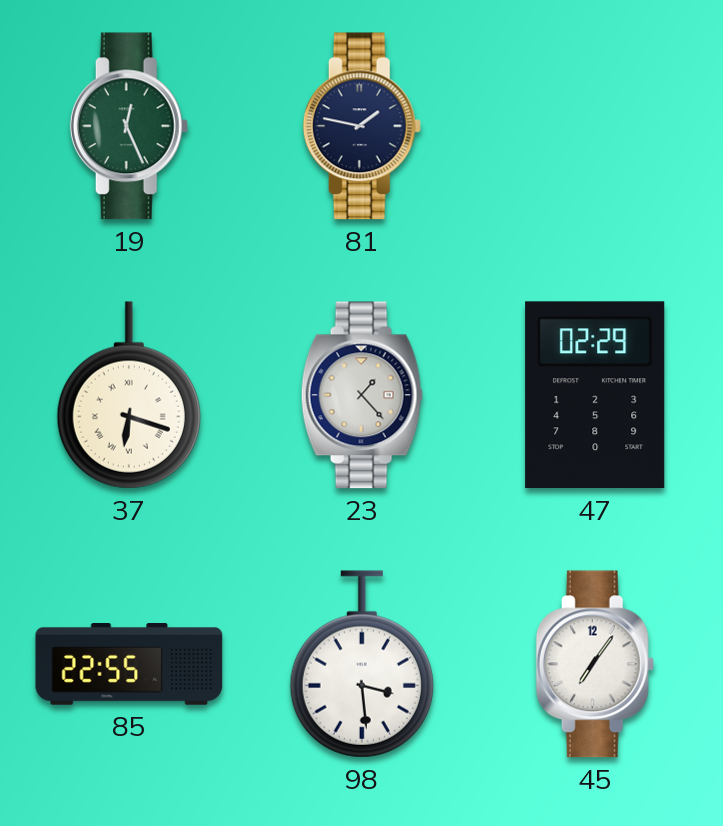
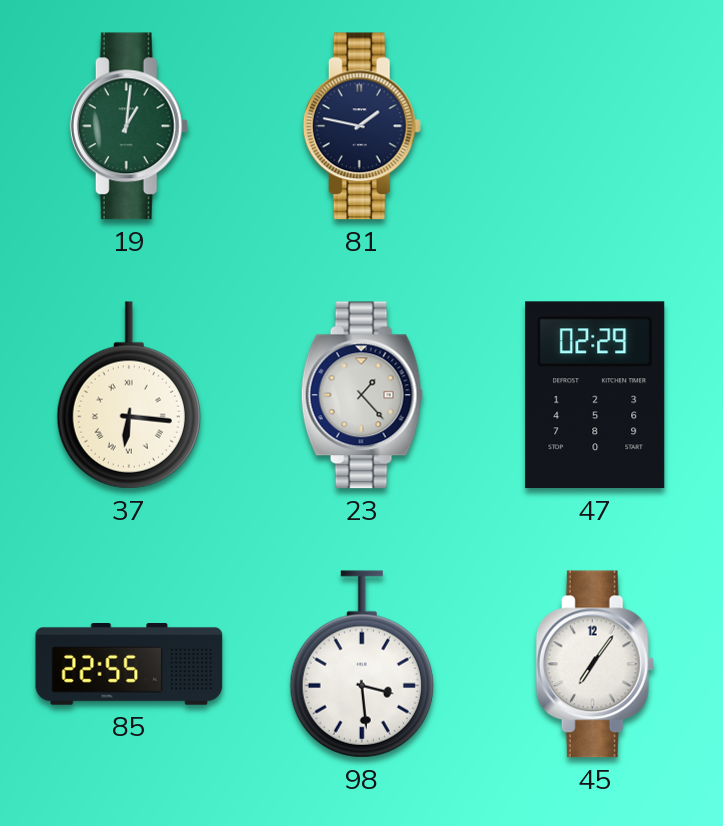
19: 12:26 -> 1:01
37: 6:18 -> 6:16
